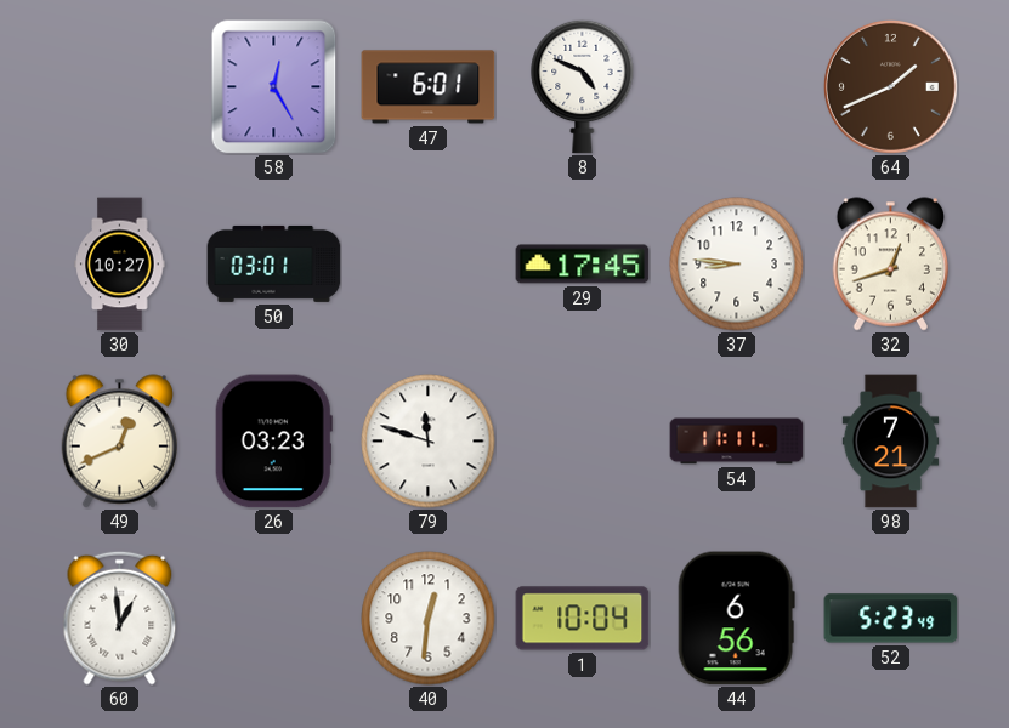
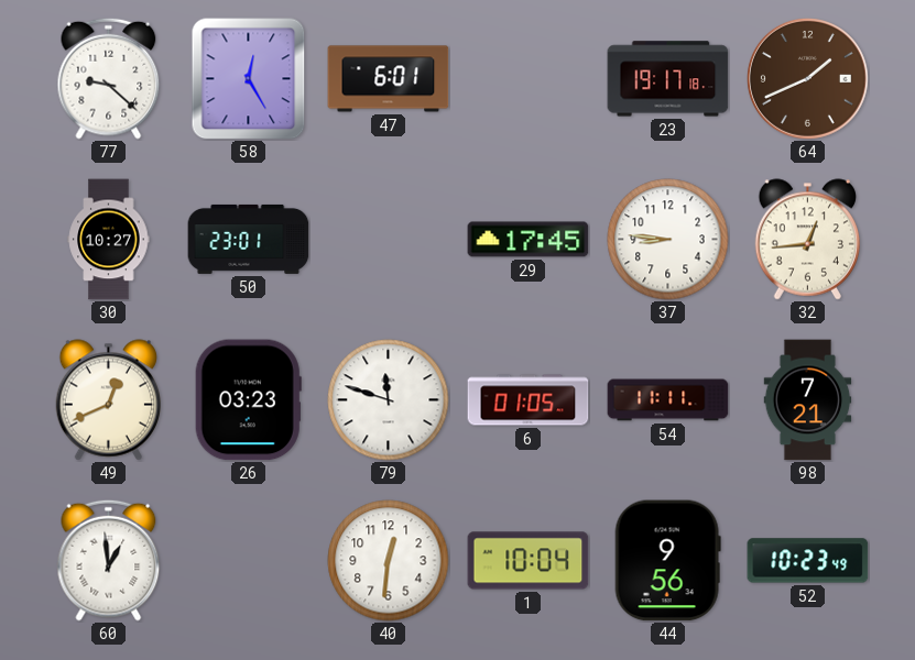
77: none -> 9:22
8: 4:49 -> none
23: none -> 19:17
50: 03:01 -> 23:01
32: 12:42 -> 12:44
6: none -> 01:05
44: 6:56 -> 9:56
52: 5:23 -> 10:23
